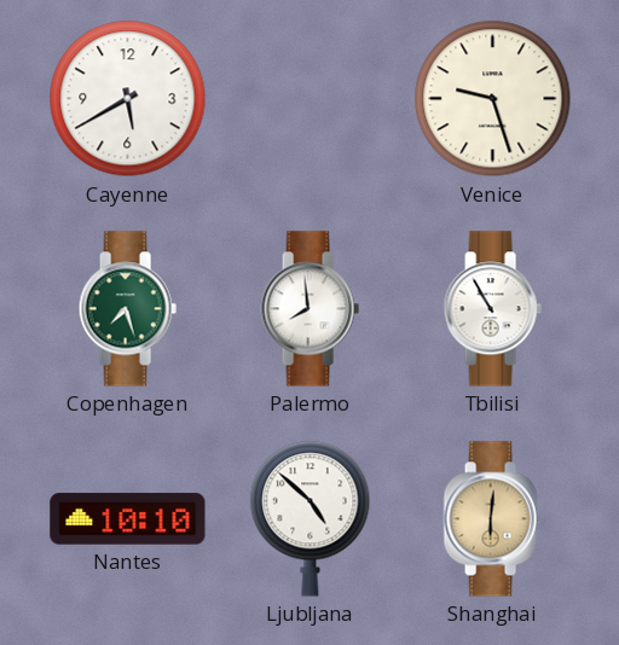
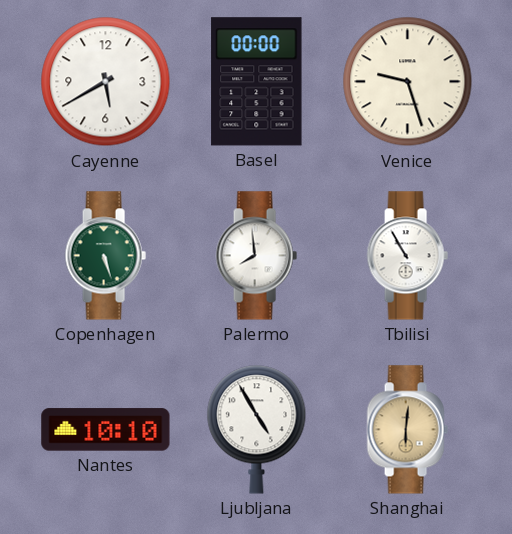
Basel: none -> 00:00
Copenhagen: 7:27 -> 5:27
Ljubljana: 4:52 -> 4:55
